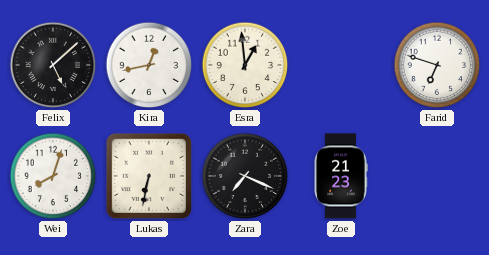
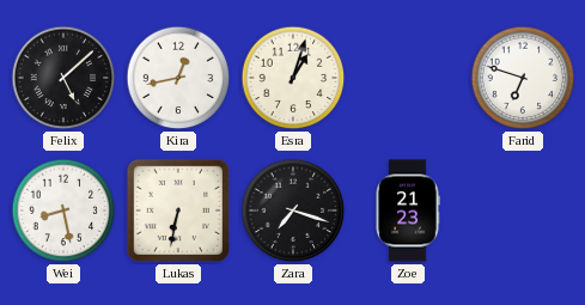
Esra: 12:59 -> 1:03
Wei: 8:03 -> 8:28
Zara: 7:19 -> 7:18
